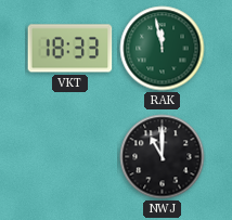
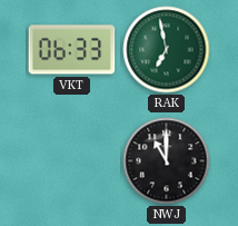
VKT: 18:33 -> 06:33
RAK: 11:58 -> 6:58
